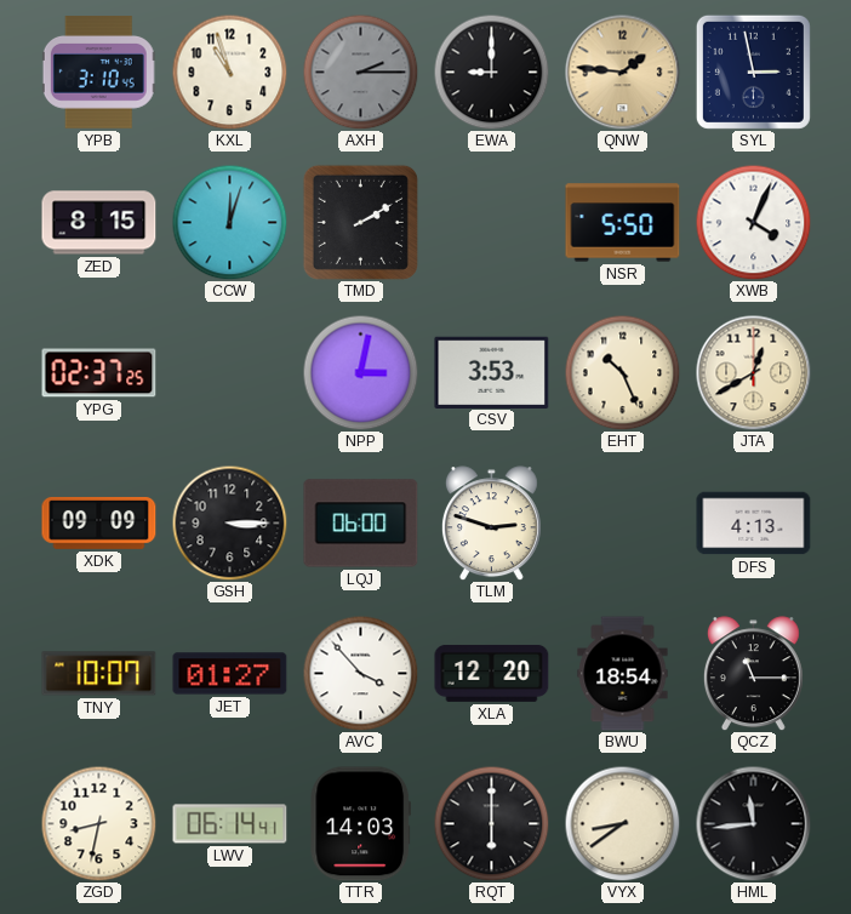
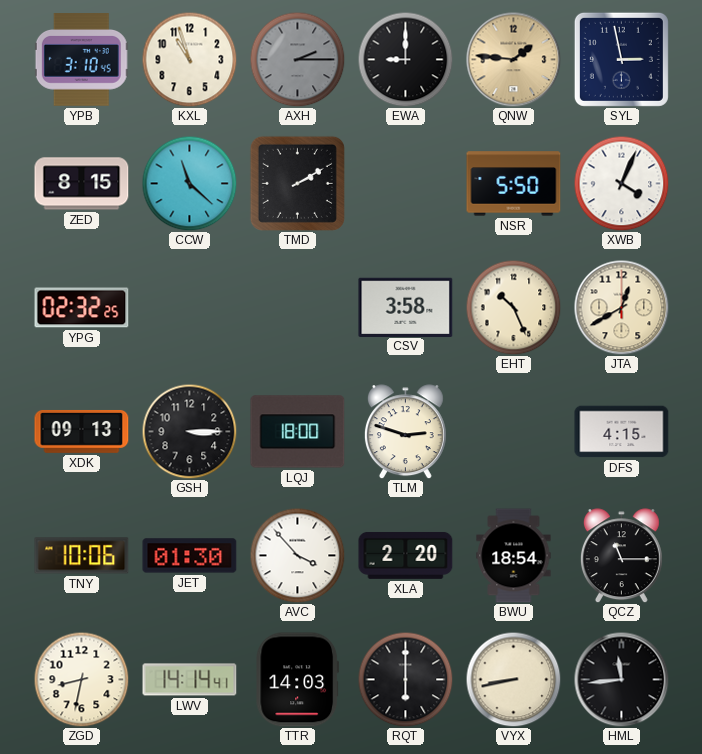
CCW: 12:03 -> 11:22
YPG: 02:37 -> 02:32
NPP: 3:02 -> none
CSV: 3:53 -> 3:58
XDK: 09:09 -> 09:13
LQJ: 06:00 -> 18:00
DFS: 4:13 -> 4:15
TNY: 10:07 -> 10:06
JET: 01:27 -> 01:30
XLA: 12:20 -> 2:20
LWV: 06:14 -> 14:14
VYX: 8:39 -> 8:43
